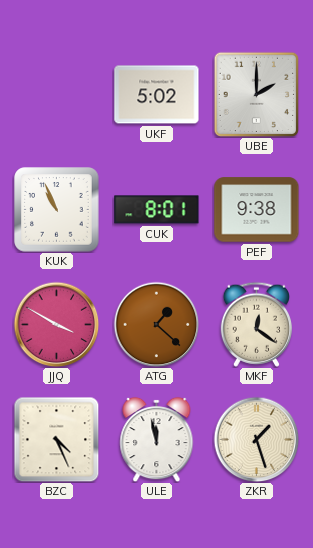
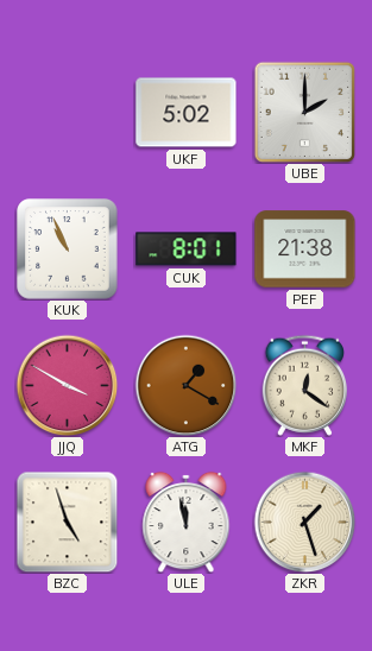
PEF: 9:38 -> 21:38
ATG: 1:22 -> 1:20
BZC: 4:26 -> 4:57
